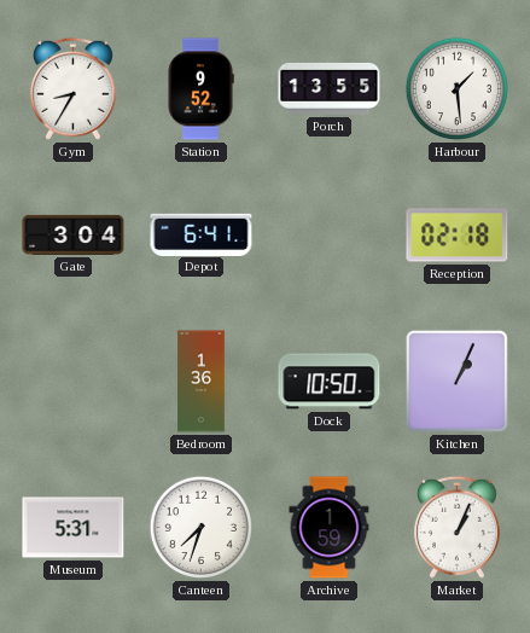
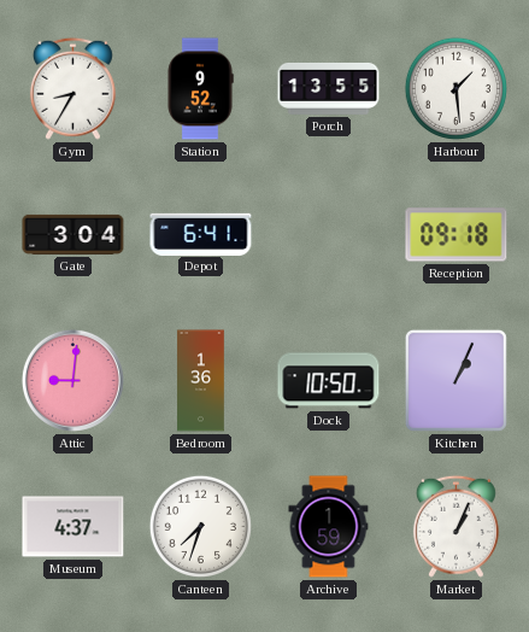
Reception: 02:18 -> 09:18
Attic: none -> 9:01
Museum: 5:31 -> 4:37
